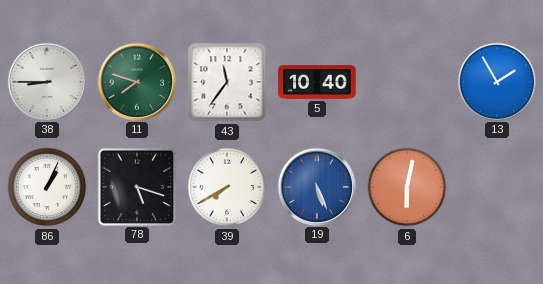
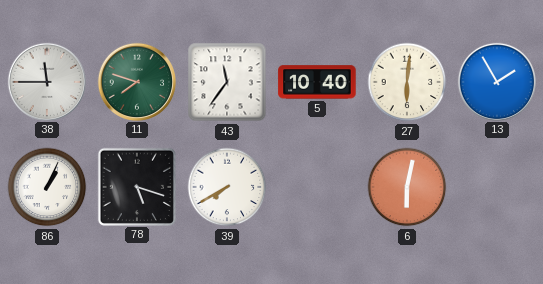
38: 8:45 -> 11:45
27: none -> 6:01
19: 5:26 -> none
